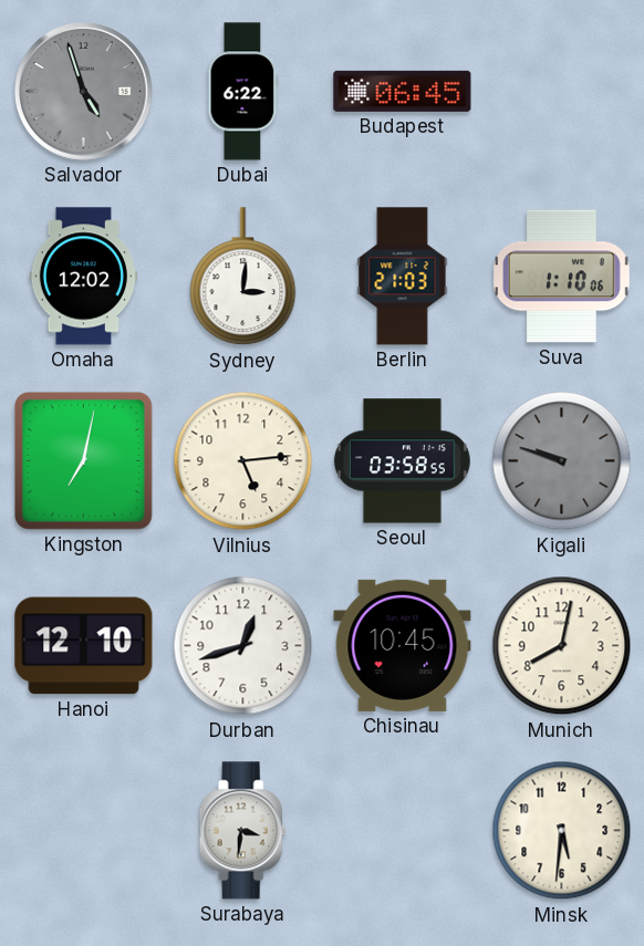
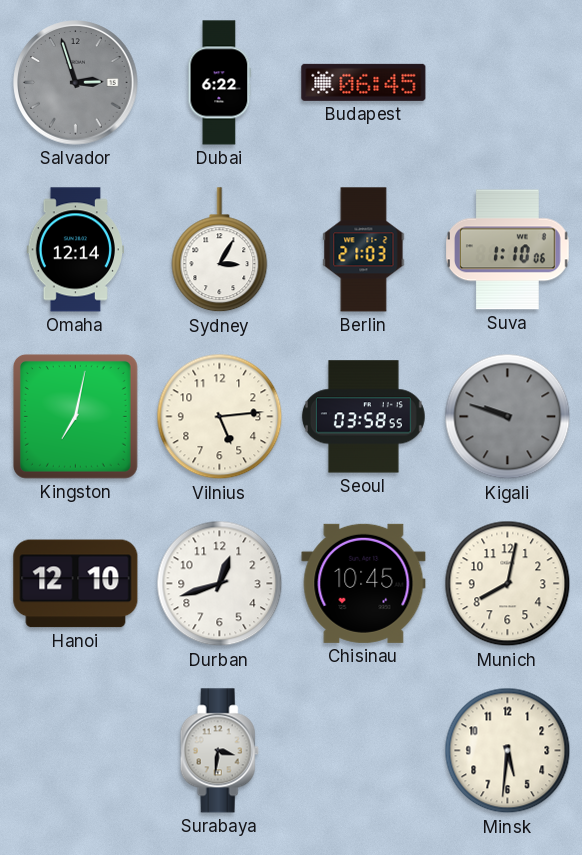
Salvador: 4:57 -> 2:57
Omaha: 12:02 -> 12:14
Sydney: 3:01 -> 3:05
